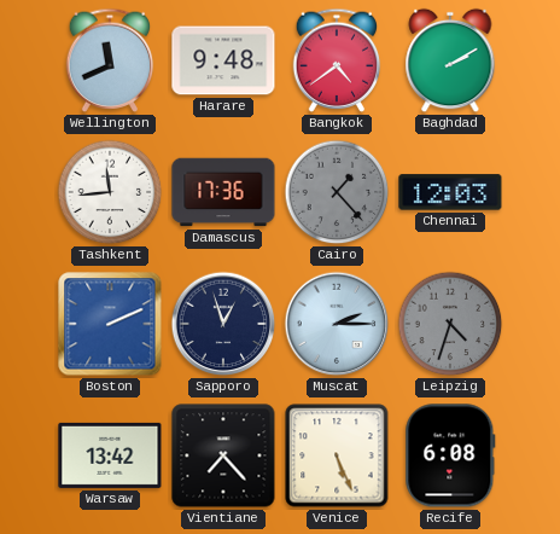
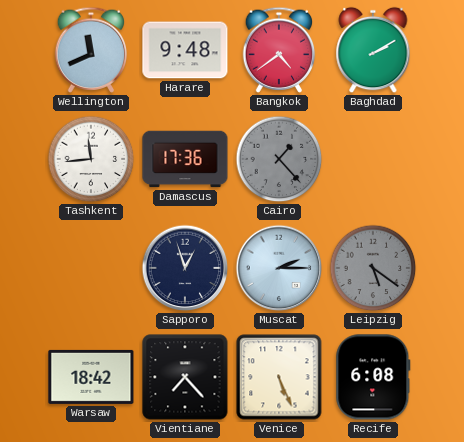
Chennai: 12:03 -> none
Boston: 2:11 -> none
Leipzig: 4:33 -> 5:21
Warsaw: 13:42 -> 18:42
